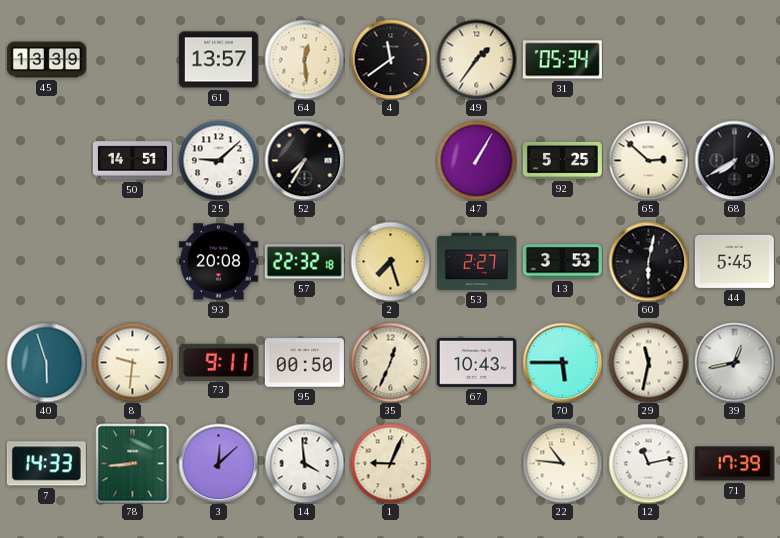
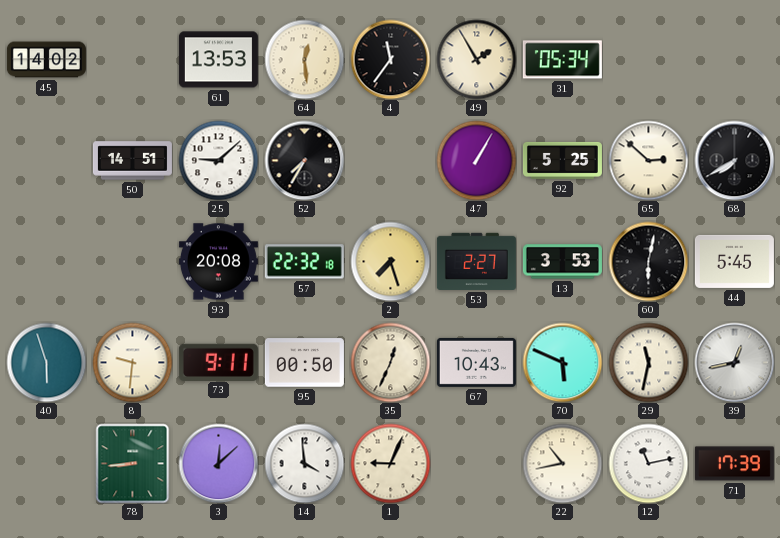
45: 13:39 -> 14:02
61: 13:57 -> 13:53
4: 11:39 -> 11:36
49: 1:36 -> 1:55
70: 5:45 -> 5:49
7: 14:33 -> none
22: 10:46 -> 10:43
